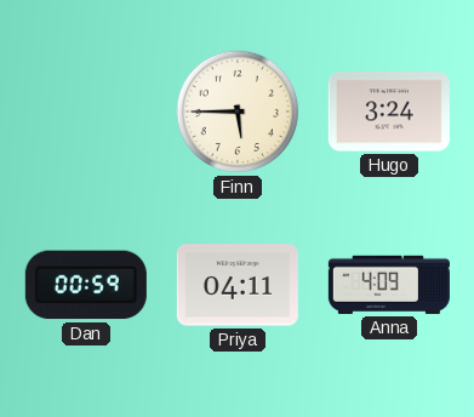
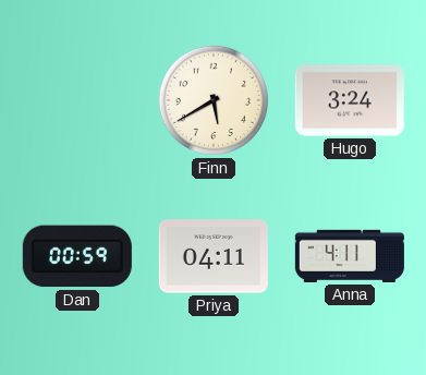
Finn: 5:45 -> 5:40
Anna: 4:09 -> 4:11
